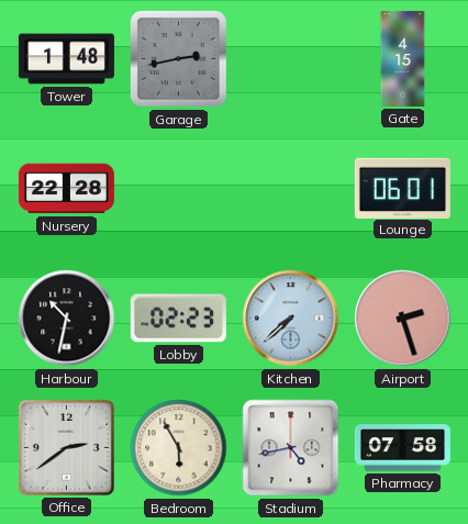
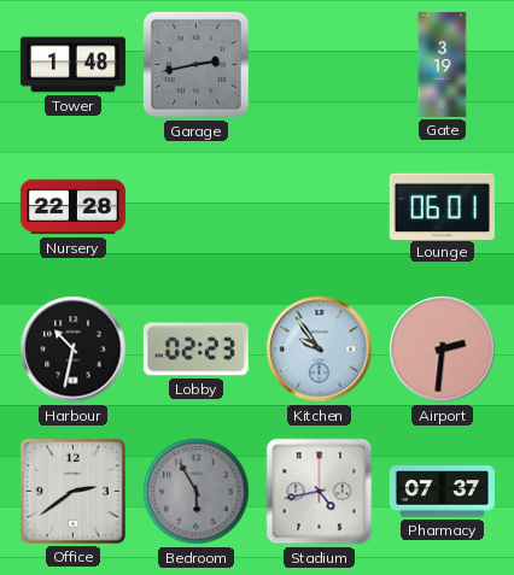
Gate: 4:15 -> 3:19
Kitchen: 7:38 -> 9:54
Airport: 2:27 -> 2:31
Bedroom dial: cream -> grey
Pharmacy: 07:58 -> 07:37
